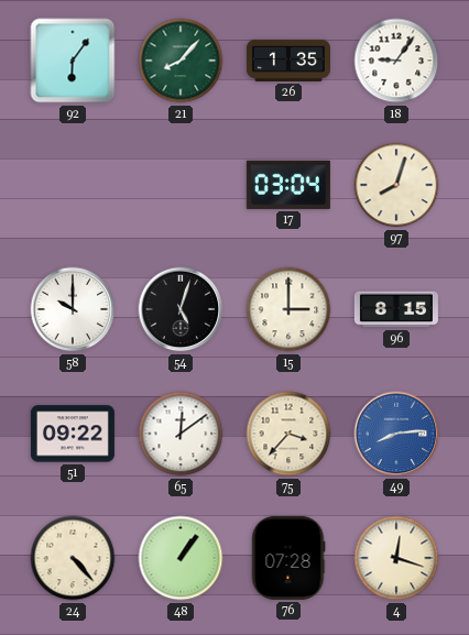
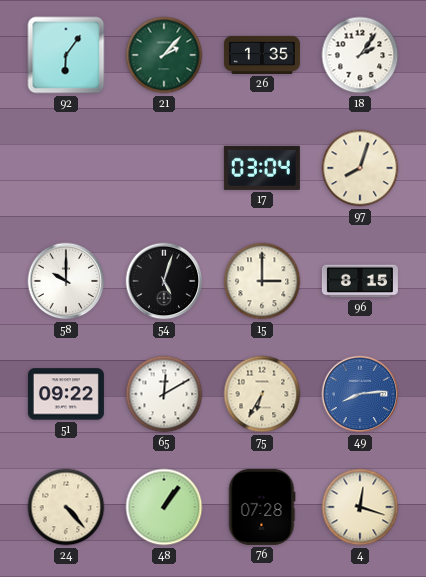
21: 8:07 -> 2:07
18: 9:06 -> 2:06
65: 12:09 -> 12:10
75: 3:37 -> 6:35
